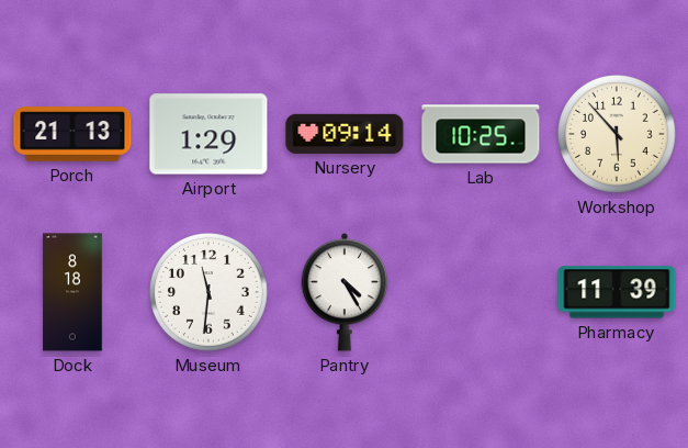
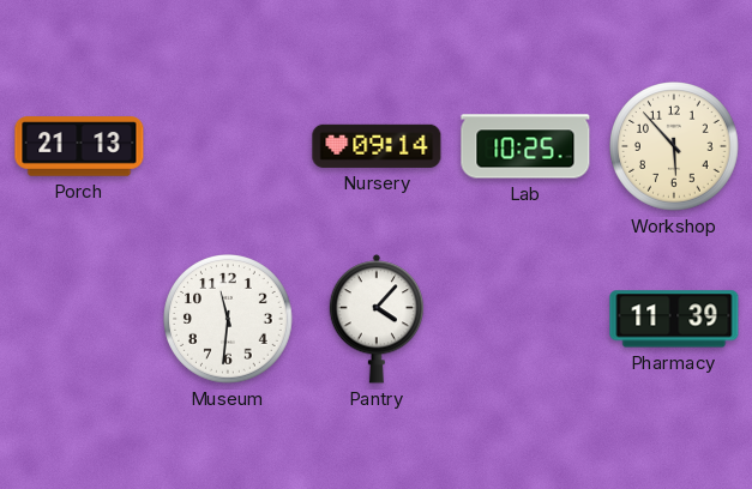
Airport: 1:29 -> none
Dock: 8:18 -> none
Pantry: 4:25 -> 4:07
